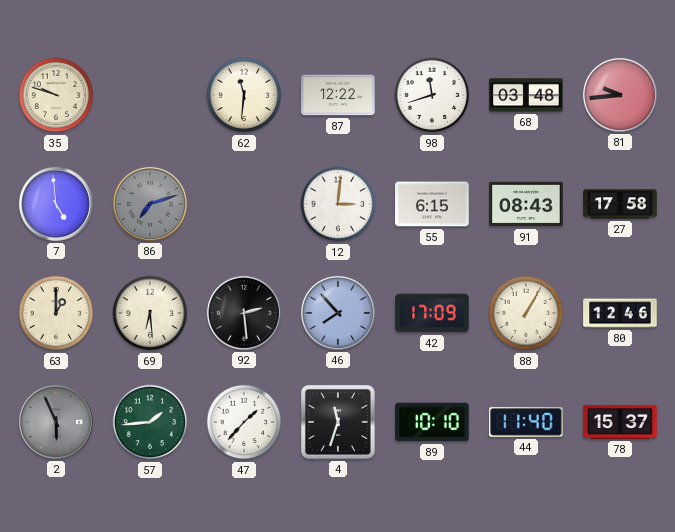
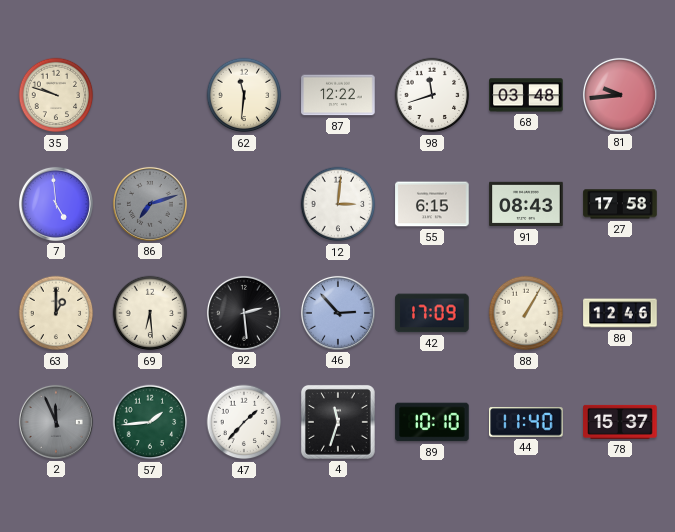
46: 7:53 -> 2:53
2: 5:56 -> 11:56
